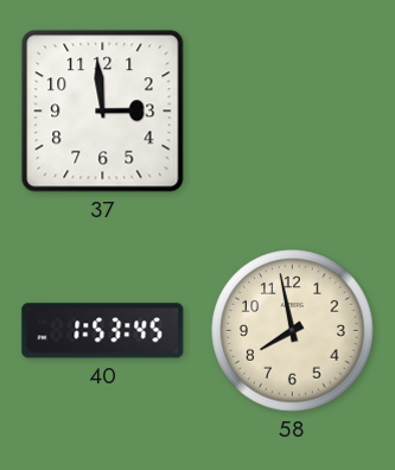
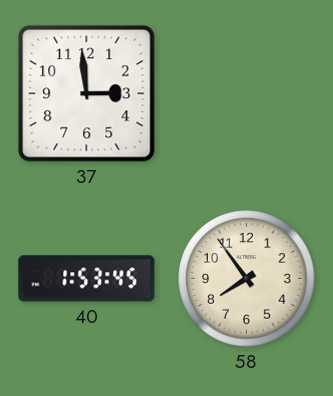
58: 7:58 -> 7:54
